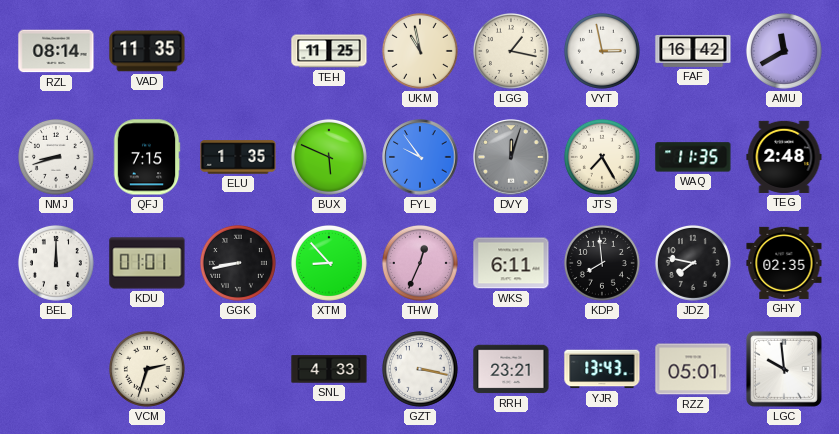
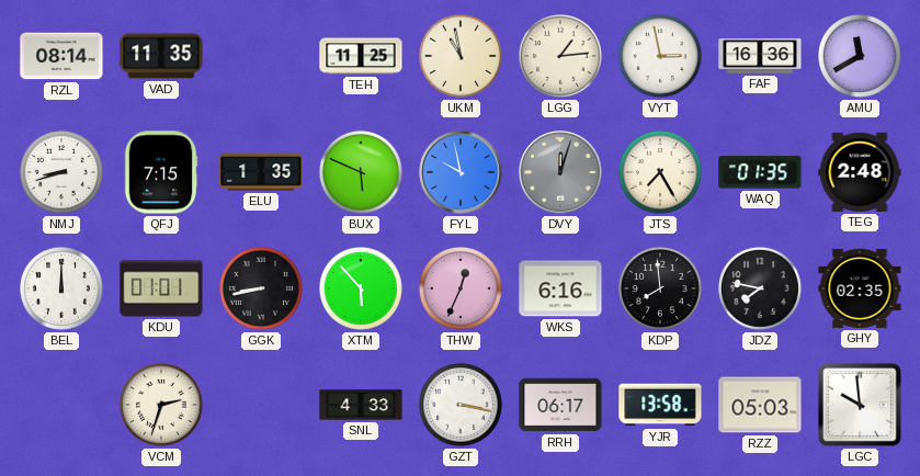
LGG: 1:17 -> 1:14
FAF: 16:42 -> 16:36
FYL: 9:54 -> 9:58
WAQ: 11:35 -> 01:35
XTM: 8:53 -> 5:53
WKS: 6:11 -> 6:16
RRH: 23:21 -> 06:17
YJR: 13:43 -> 13:58
RZZ: 05:01 -> 05:03
